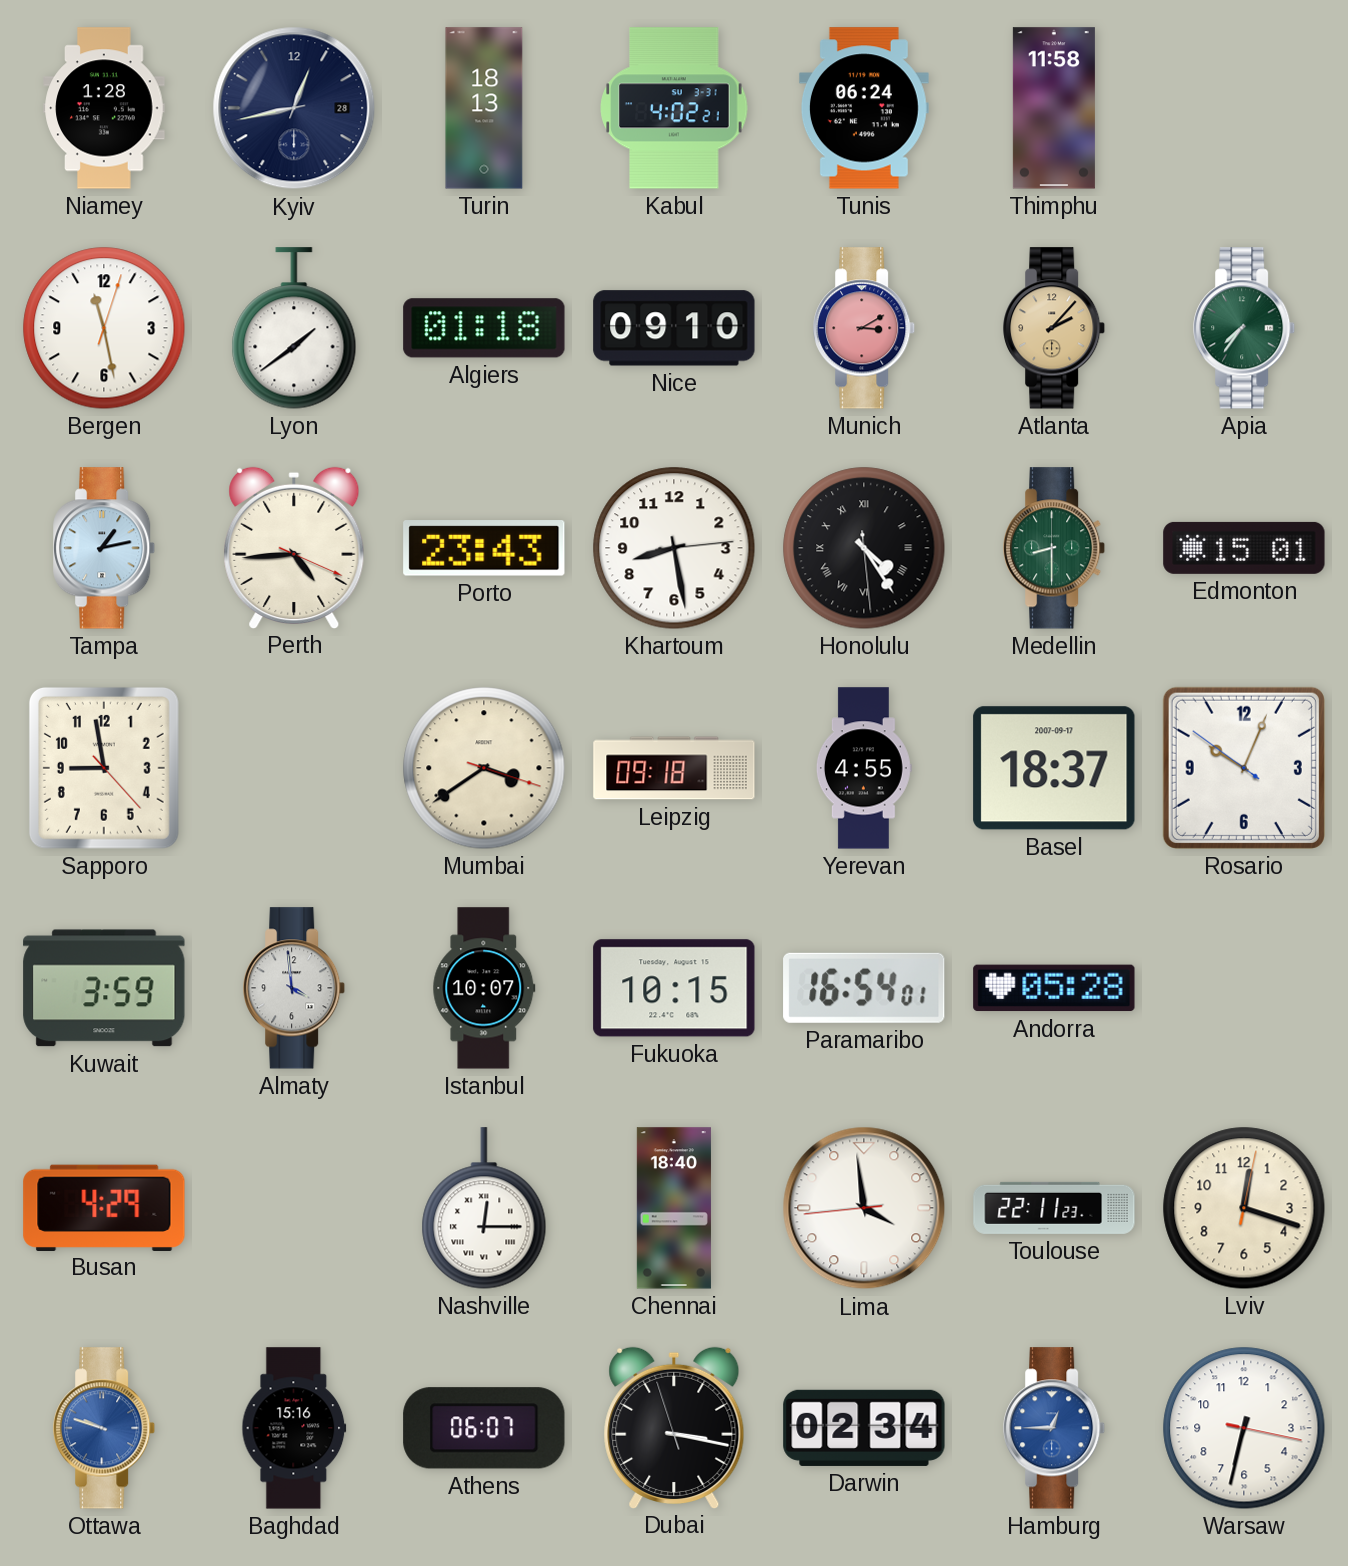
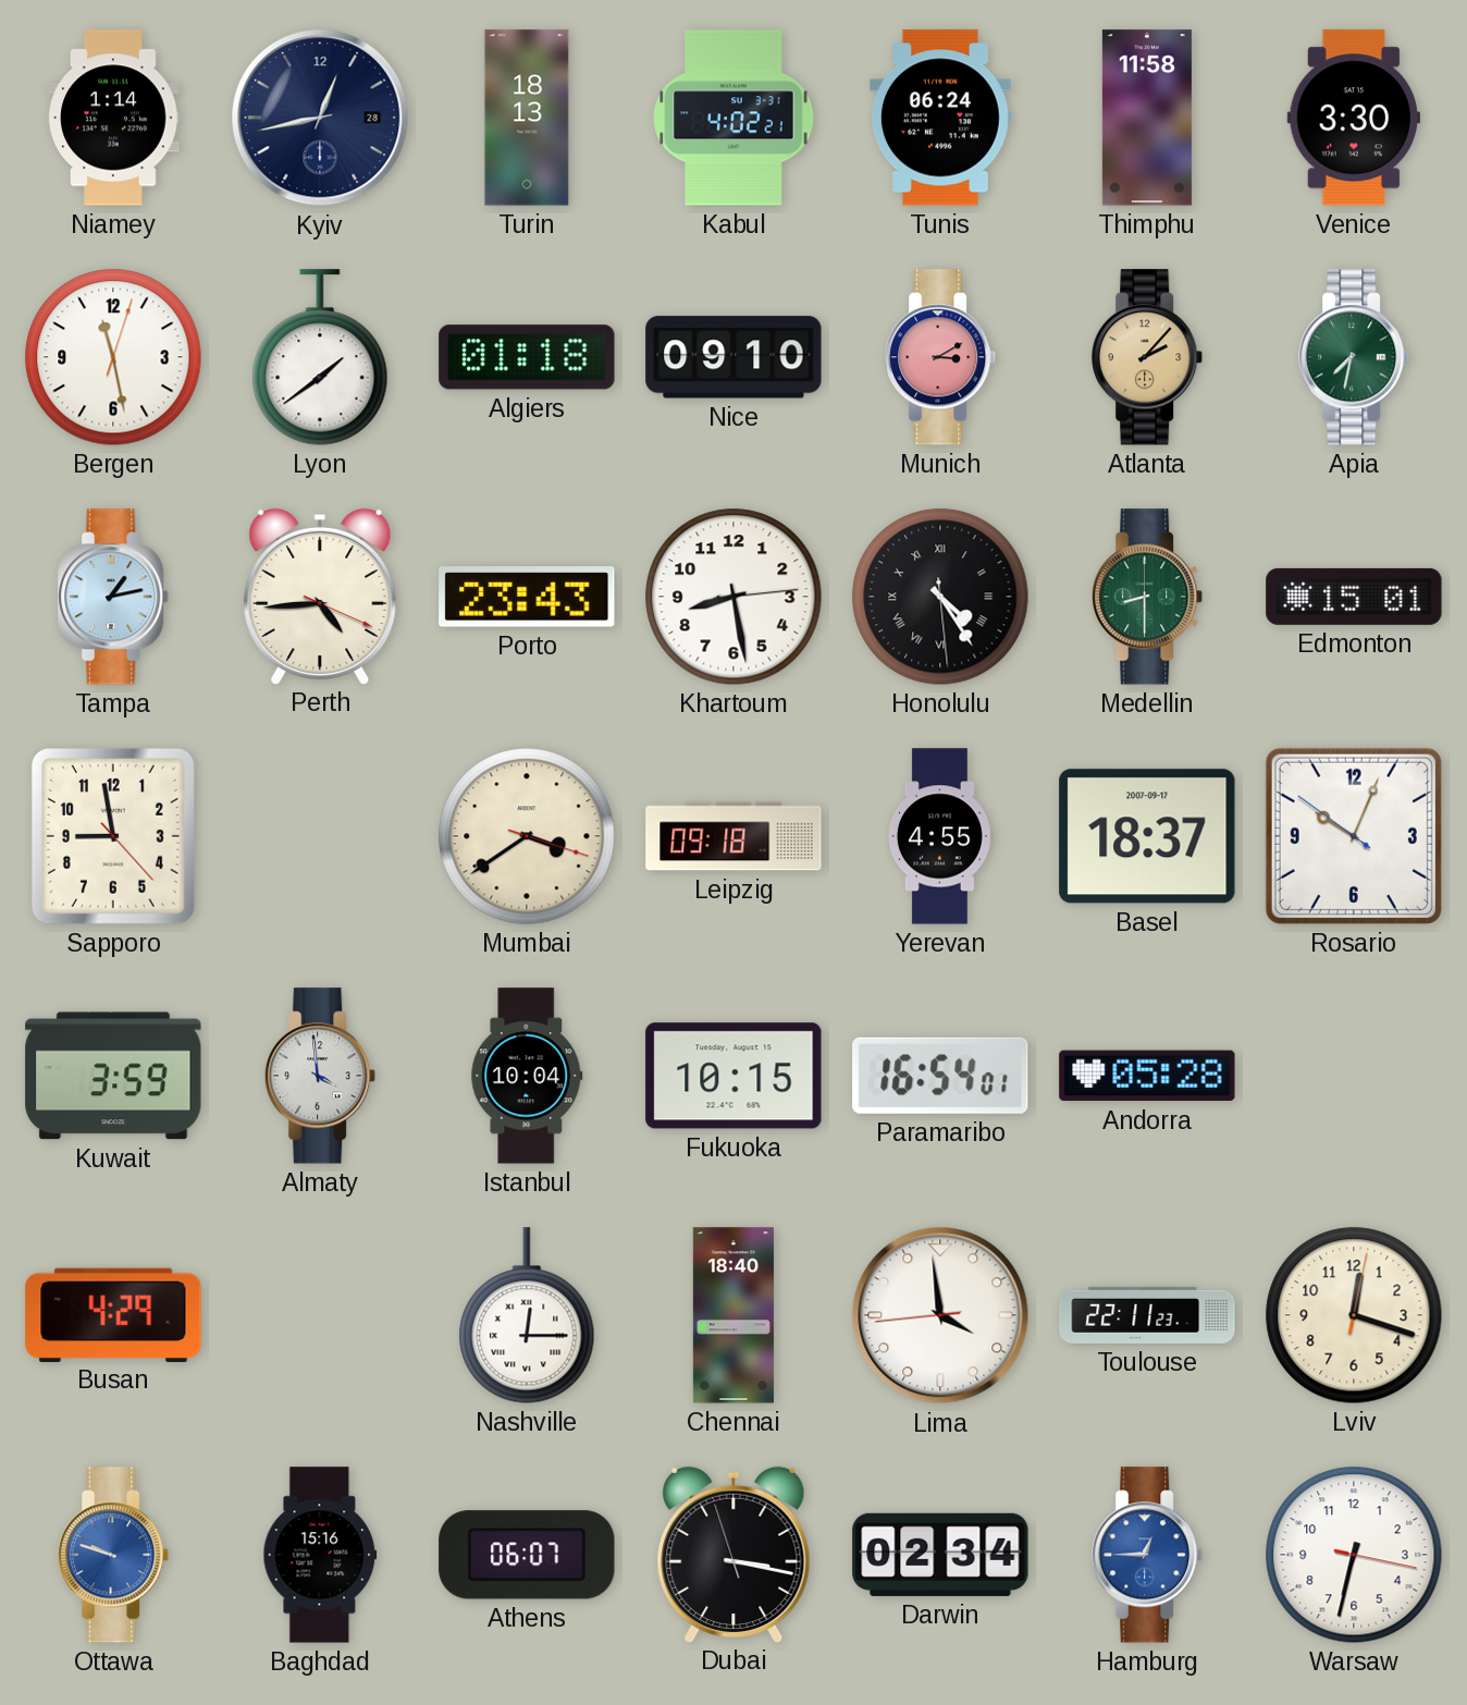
Niamey: 1:28 -> 1:14
Venice: none -> 3:30
Apia: 7:36 -> 7:32
Istanbul: 10:07 -> 10:04
